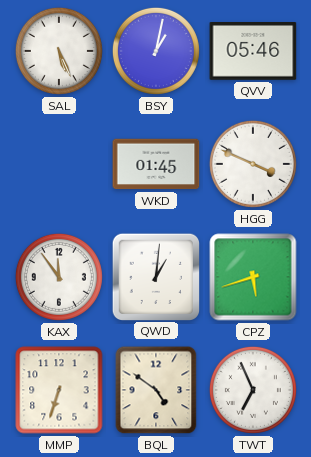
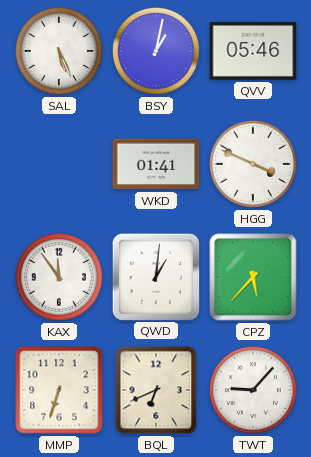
WKD: 01:45 -> 01:41
CPZ: 5:42 -> 5:37
BQL: 4:51 -> 6:41
TWT: 6:56 -> 9:07
